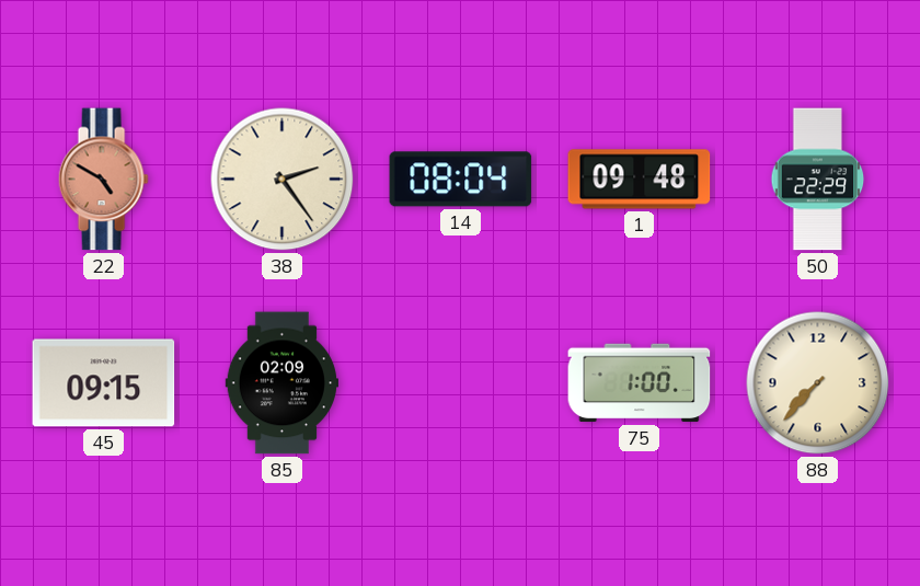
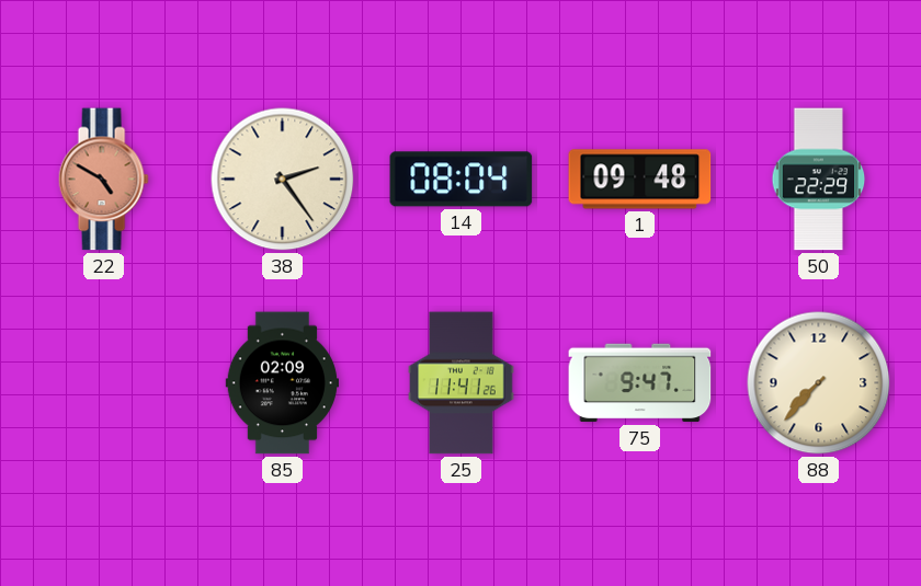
45: 09:15 -> none
25: none -> 11:41
75: 1:00 -> 9:47
